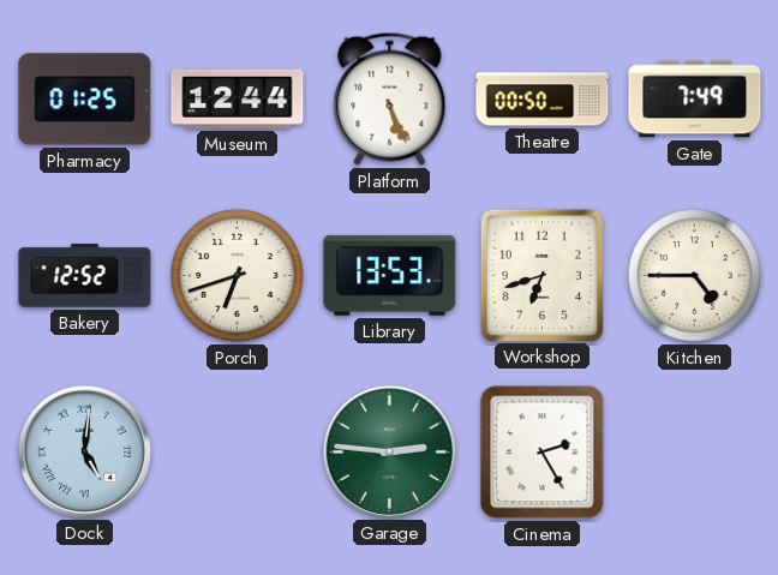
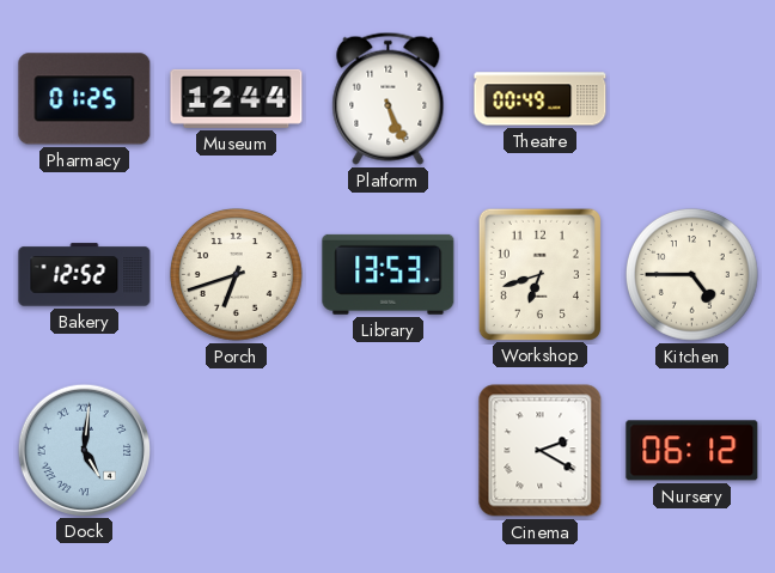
Theatre: 00:50 -> 00:49
Gate: 7:49 -> none
Garage: 2:46 -> none
Cinema: 2:25 -> 2:20
Nursery: none -> 06:12
